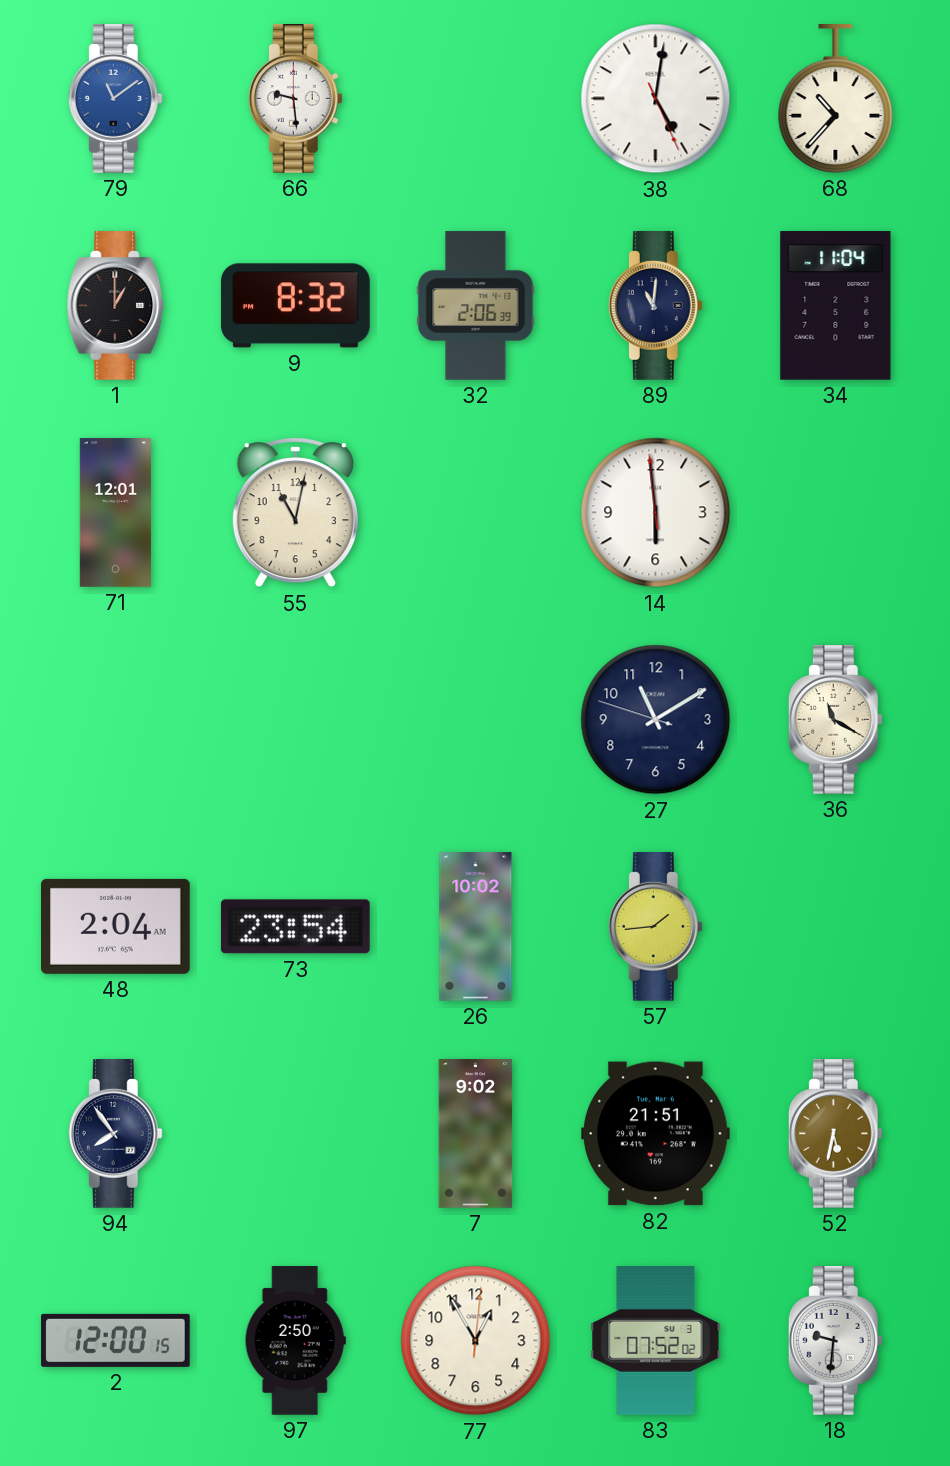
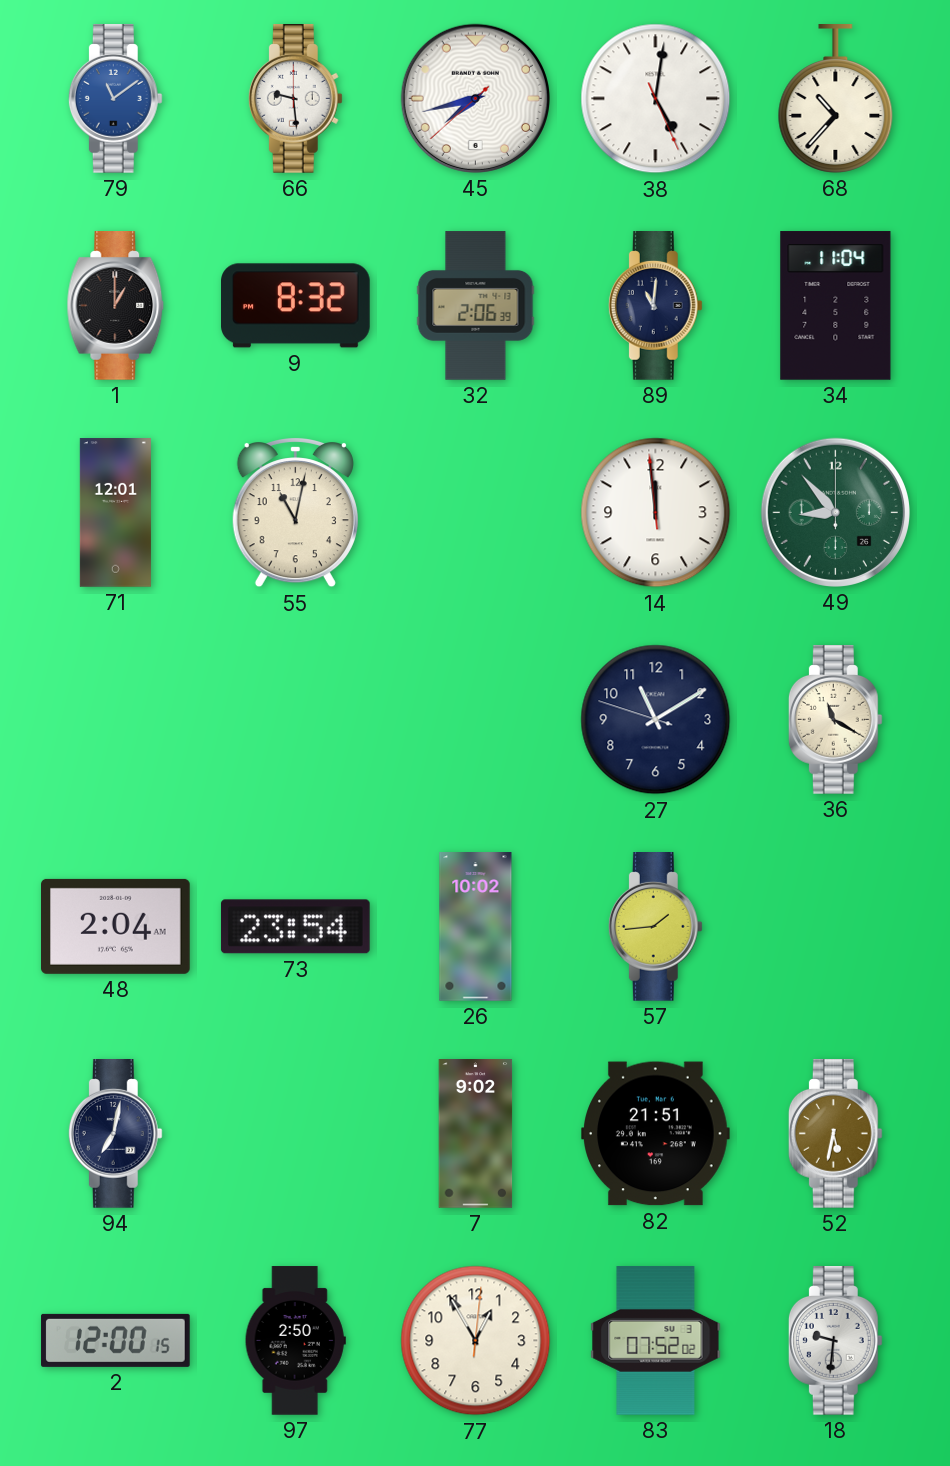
45: none -> 7:42
14: 5:58 -> 11:58
49: none -> 8:53
94: 7:54 -> 7:02
